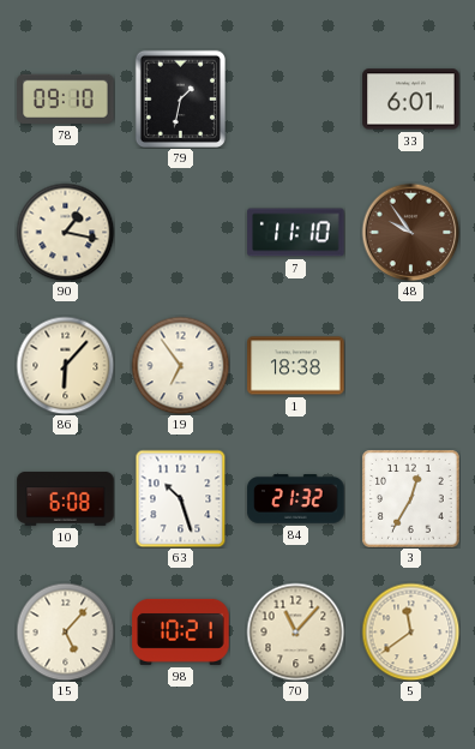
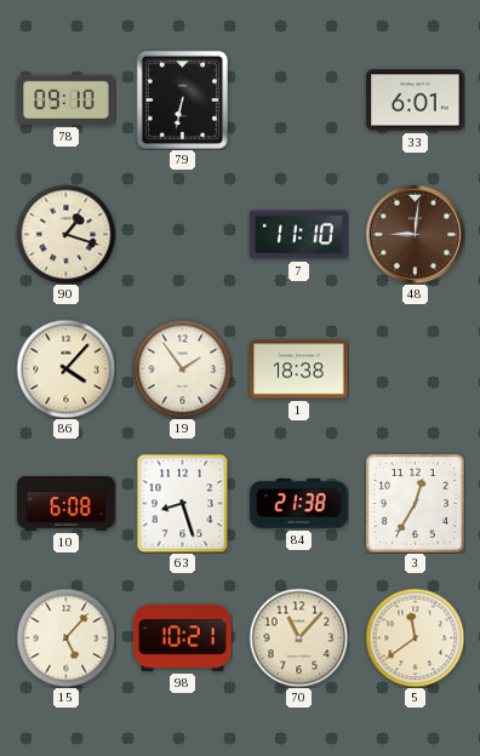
79: 1:32 -> 6:32
90: 1:17 -> 1:18
48: 9:54 -> 9:01
86: 6:07 -> 4:07
19: 6:54 -> 1:54
63: 10:27 -> 8:27
84: 21:32 -> 21:38
